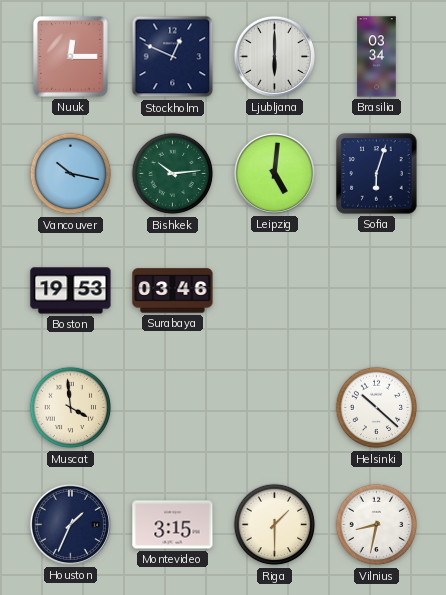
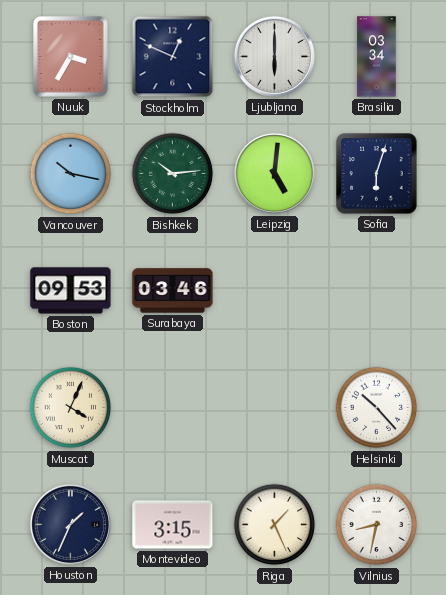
Nuuk: 12:15 -> 3:35
Boston: 19:53 -> 09:53
Muscat: 3:59 -> 4:04
Helsinki: 10:22 -> 10:23
Riga: 1:30 -> 1:26
